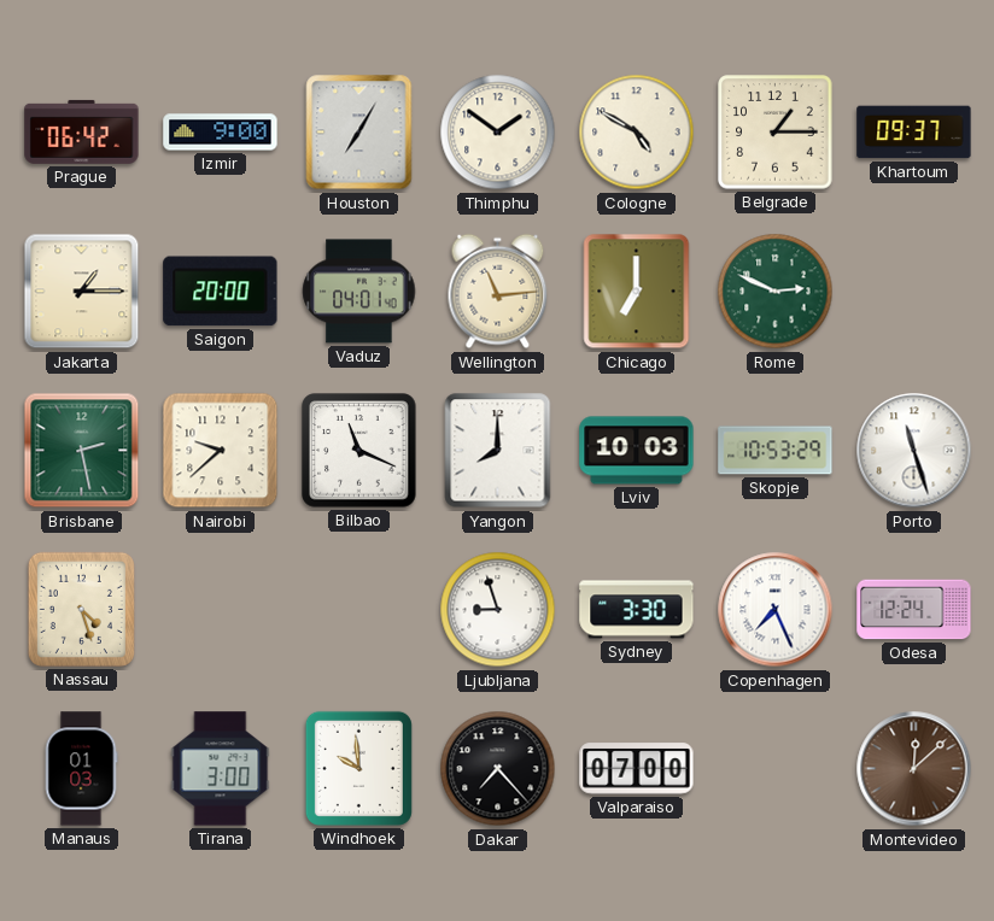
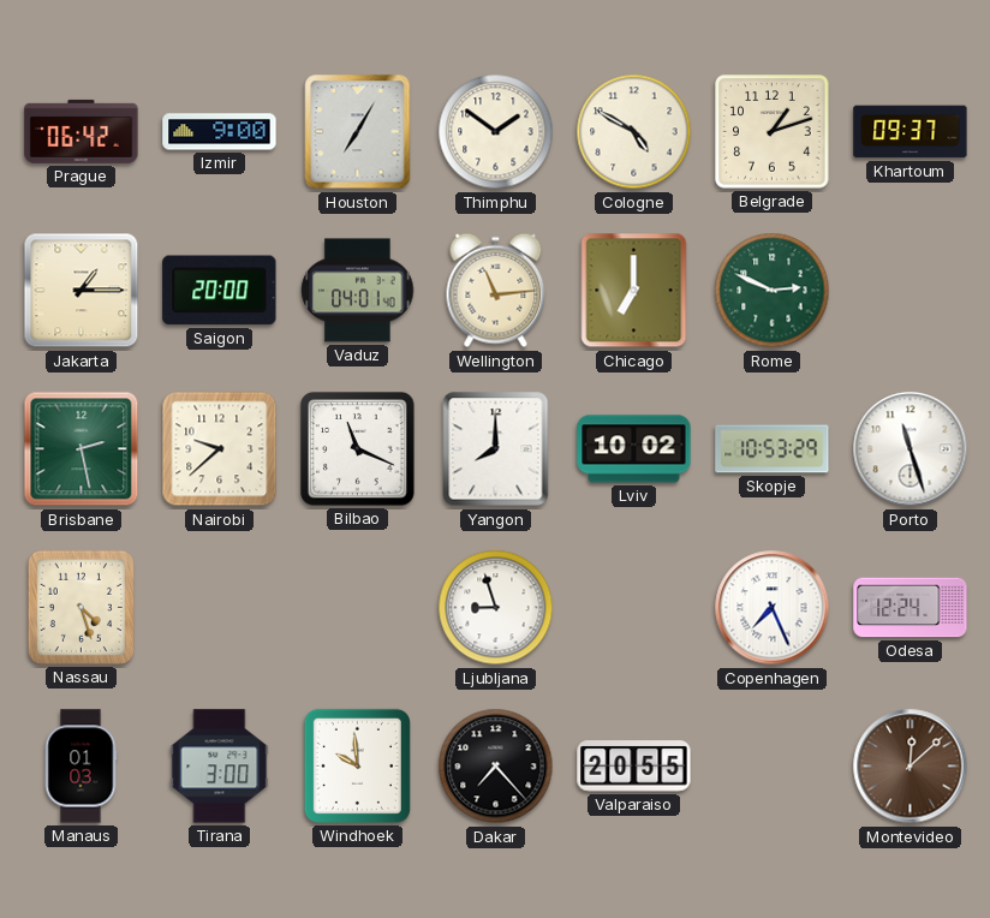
Belgrade: 1:15 -> 1:12
Lviv: 10:03 -> 10:02
Sydney: 3:30 -> none
Valparaiso: 07:00 -> 20:55
